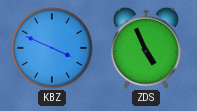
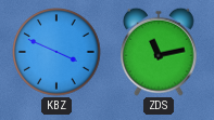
ZDS: 4:56 -> 11:13
